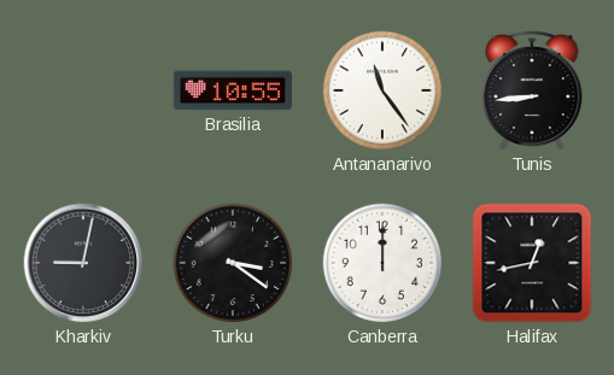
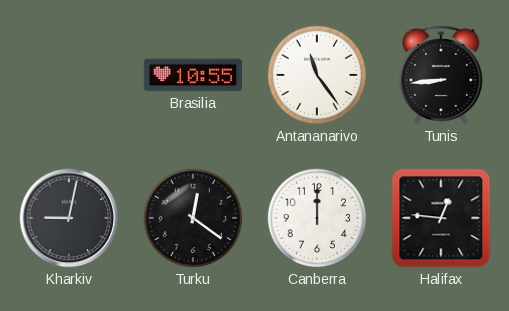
Turku: 3:21 -> 12:21
Halifax: 12:43 -> 12:46
